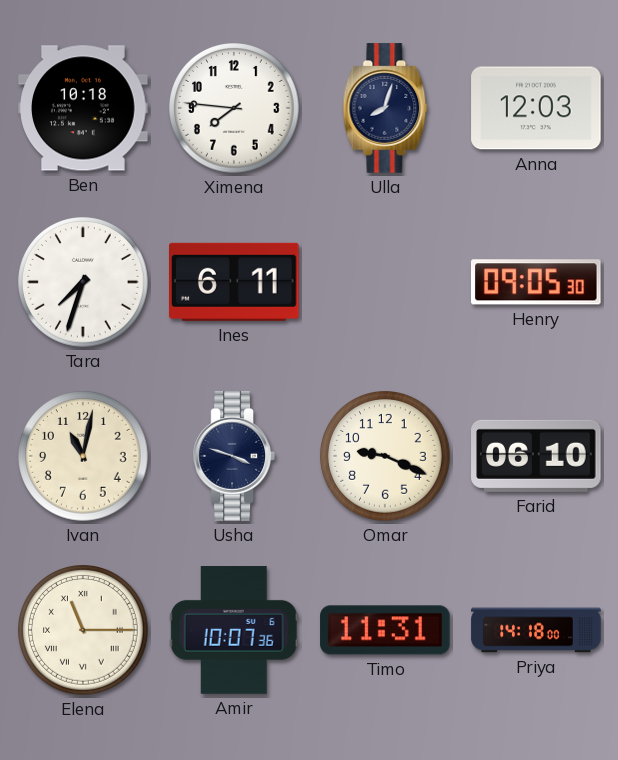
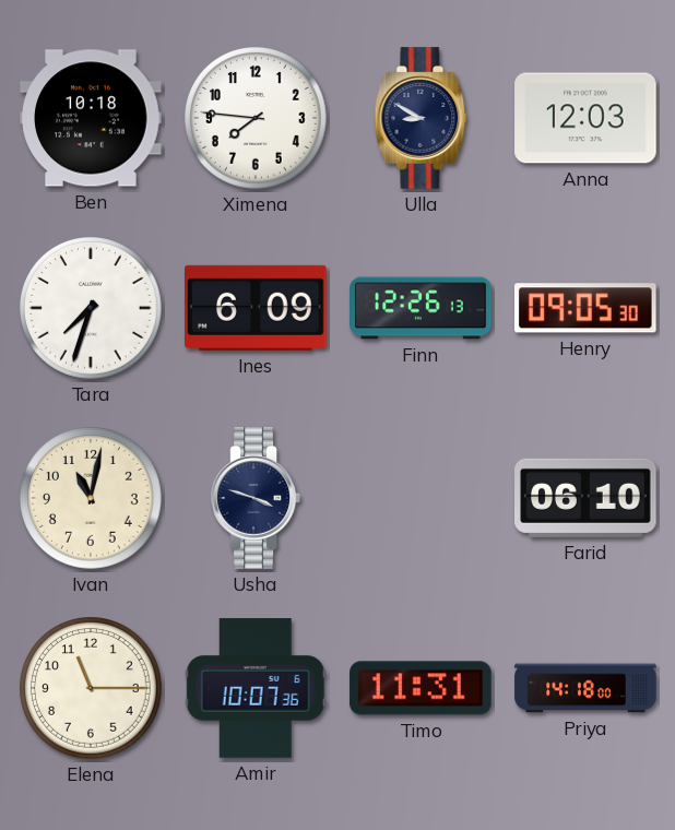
Ulla: 8:03 -> 8:50
Ines: 6:11 -> 6:09
Finn: none -> 12:26
Omar: 9:19 -> none
Elena numerals: Roman -> Arabic
